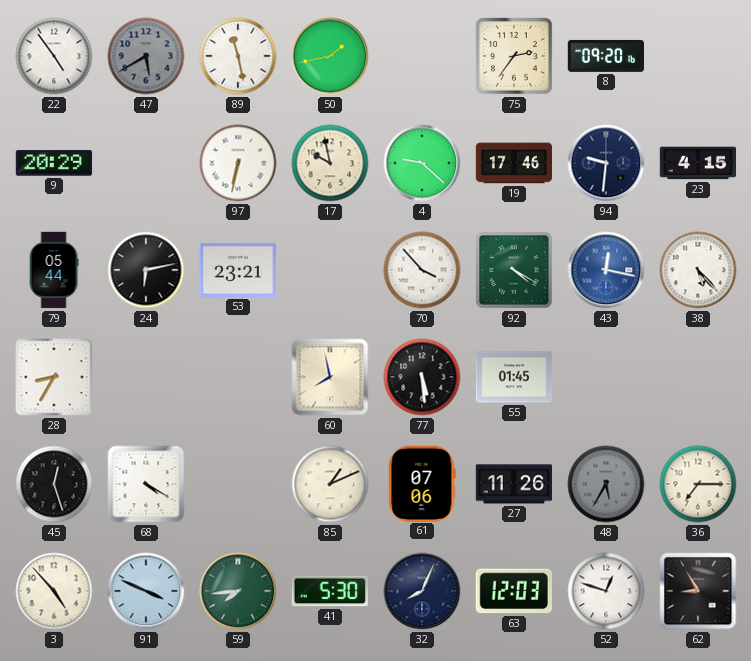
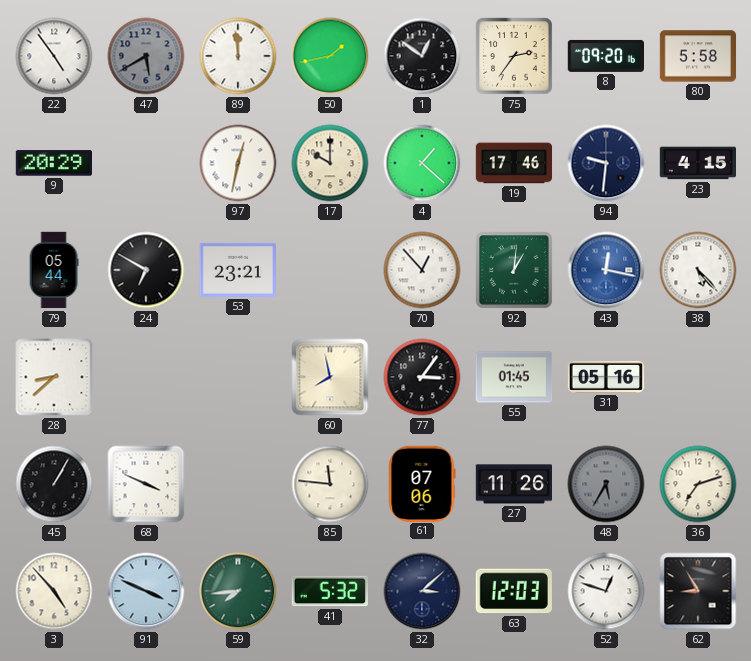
89: 11:28 -> 11:59
1: none -> 12:51
80: none -> 5:58
97: 6:32 -> 12:32
17: 9:58 -> 10:00
4: 9:22 -> 1:22
24: 6:13 -> 6:50
70: 3:53 -> 12:53
92: 4:20 -> 1:01
28: 8:35 -> 8:38
77: 5:29 -> 3:06
31: none -> 05:16
45: 12:27 -> 1:05
68: 4:20 -> 3:49
85: 1:11 -> 11:46
36: 7:15 -> 7:12
41: 5:30 -> 5:32
32: 8:04 -> 3:08
